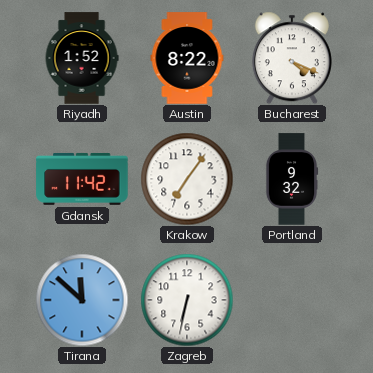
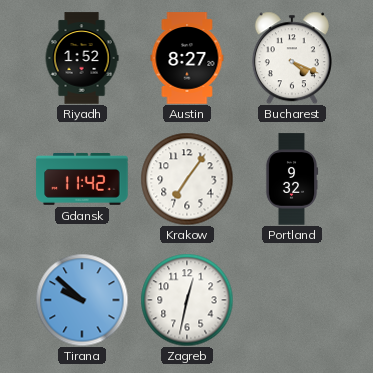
Austin: 8:22 -> 8:27
Tirana: 11:52 -> 9:52
Zagreb: 6:32 -> 12:32
